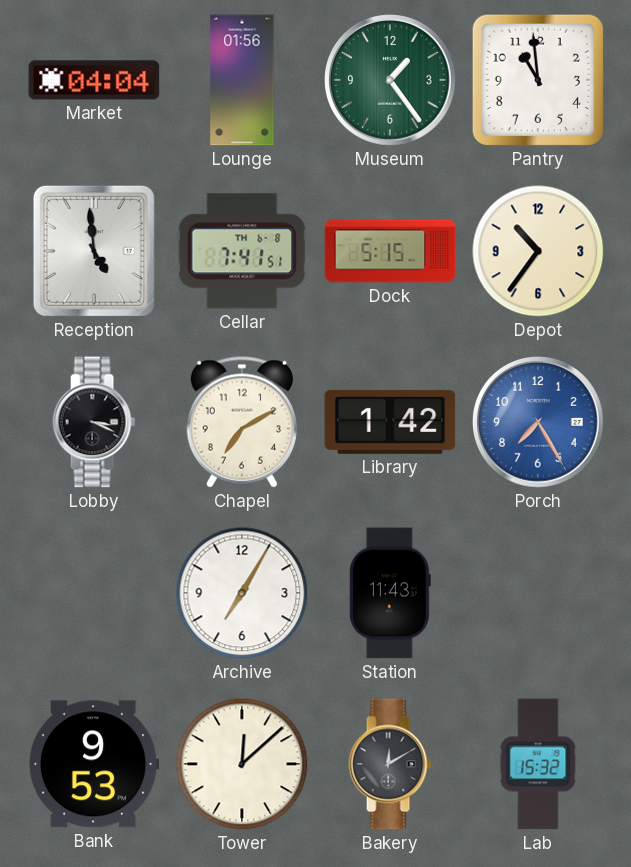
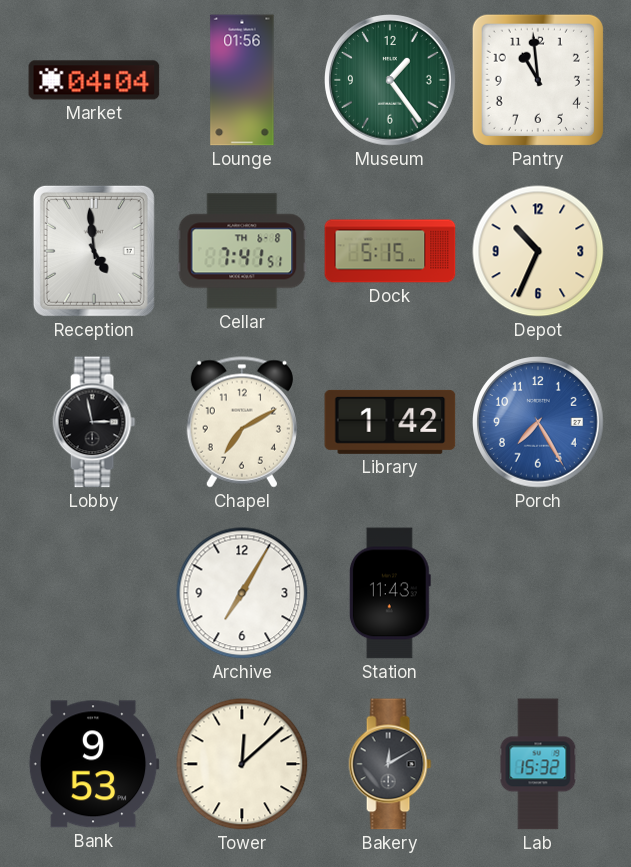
Depot: 10:36 -> 10:34
Lobby: 3:19 -> 2:58
